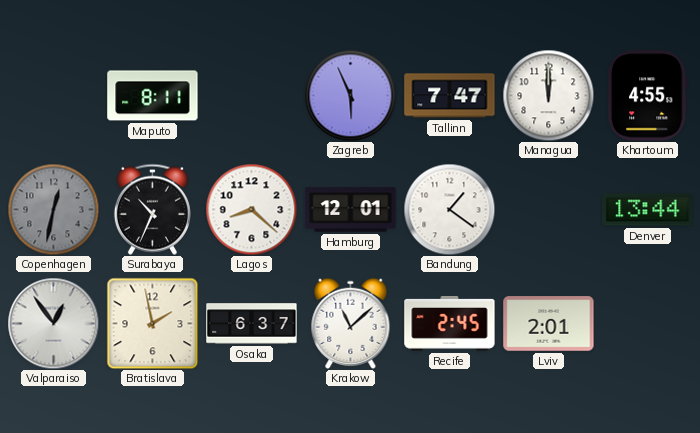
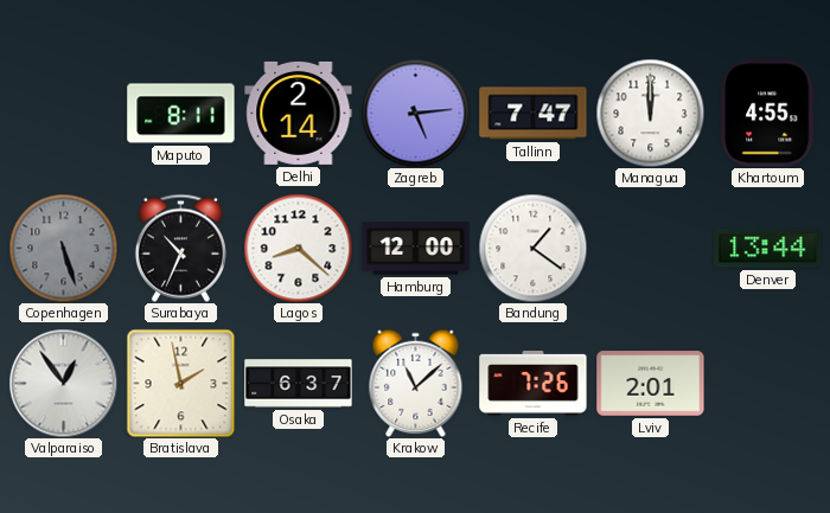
Delhi: none -> 2:14
Zagreb: 5:56 -> 5:14
Copenhagen: 12:32 -> 5:27
Hamburg: 12:01 -> 12:00
Recife: 2:45 -> 7:26
